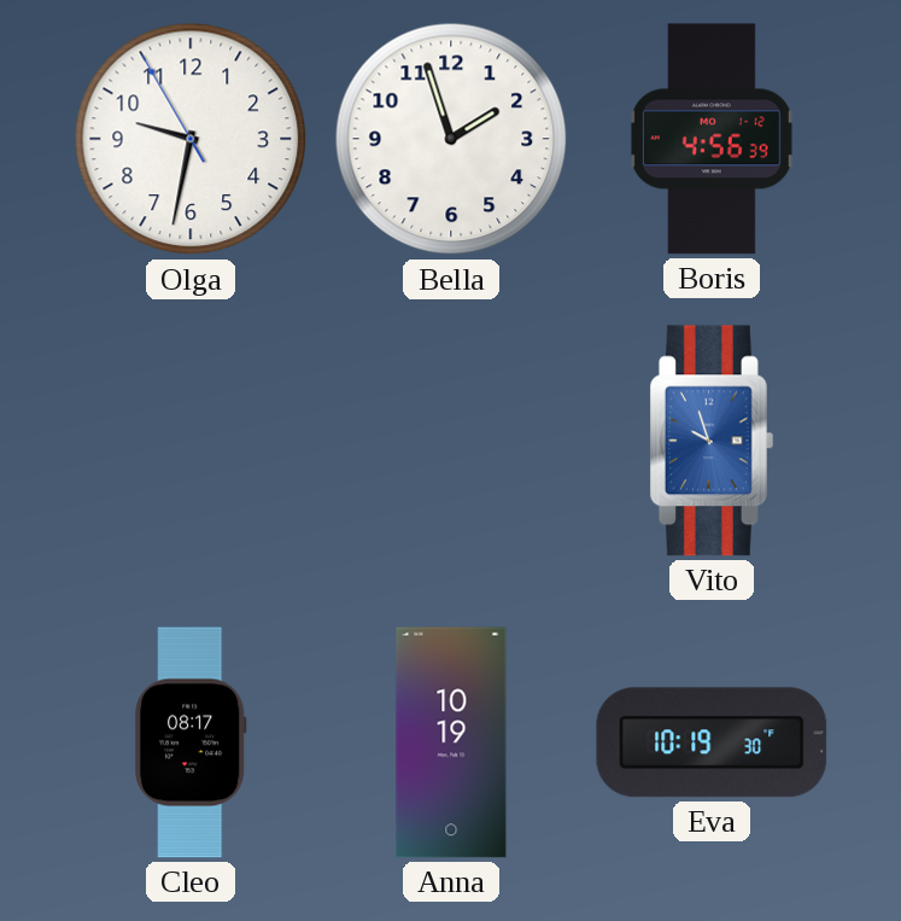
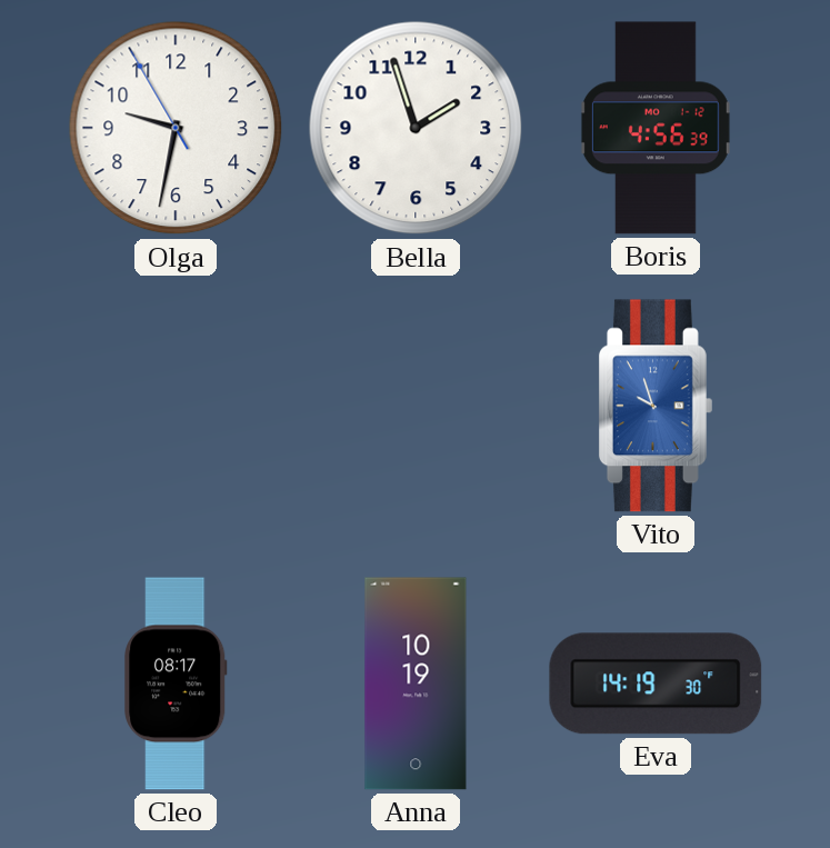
Eva: 10:19 -> 14:19
